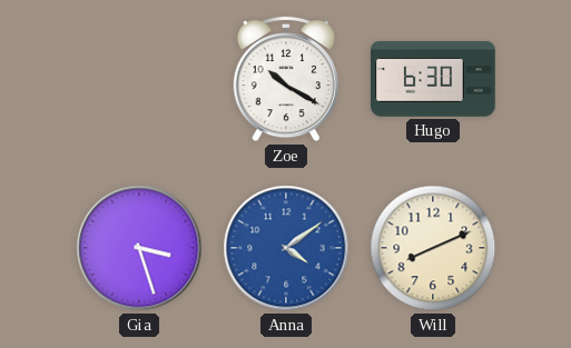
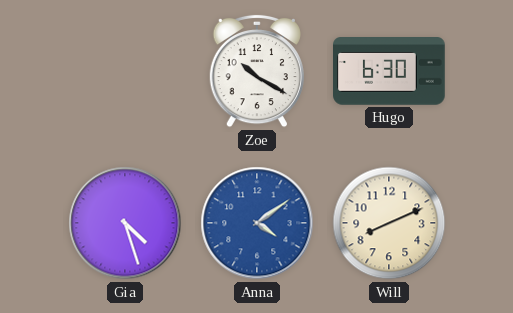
Gia: 3:27 -> 4:27
